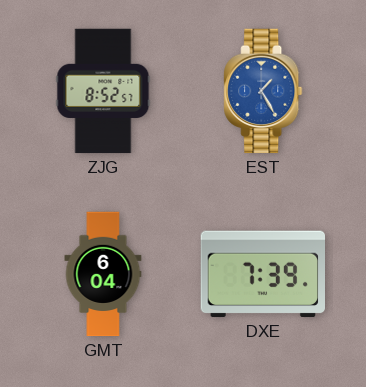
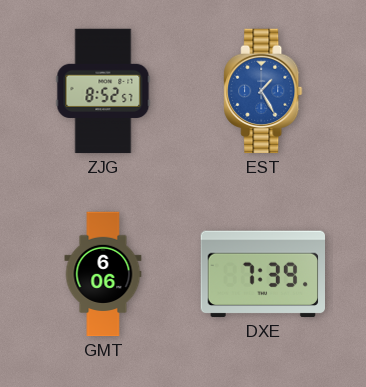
GMT: 6:04 -> 6:06
